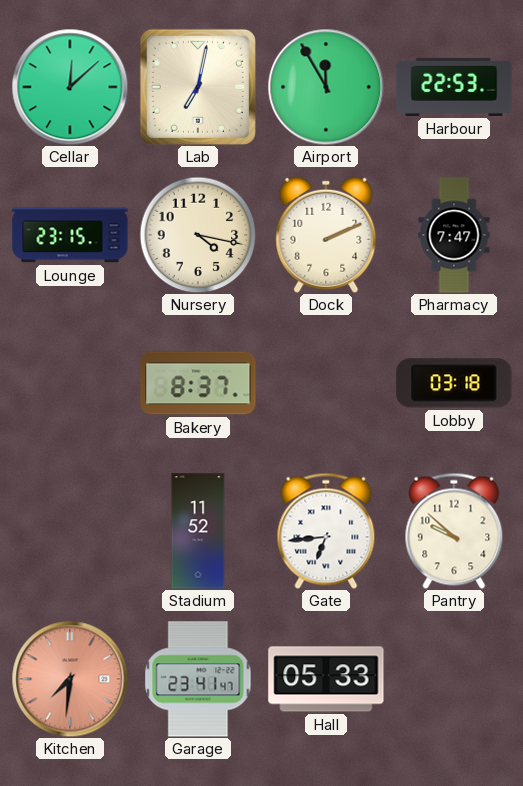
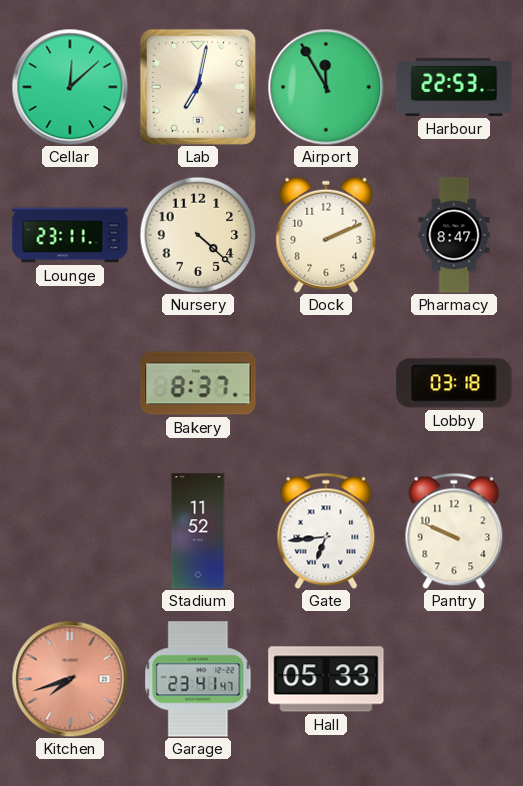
Lounge: 23:15 -> 23:11
Nursery: 4:17 -> 4:22
Pharmacy: 7:47 -> 8:47
Pantry: 9:52 -> 9:49
Kitchen: 7:31 -> 7:42
